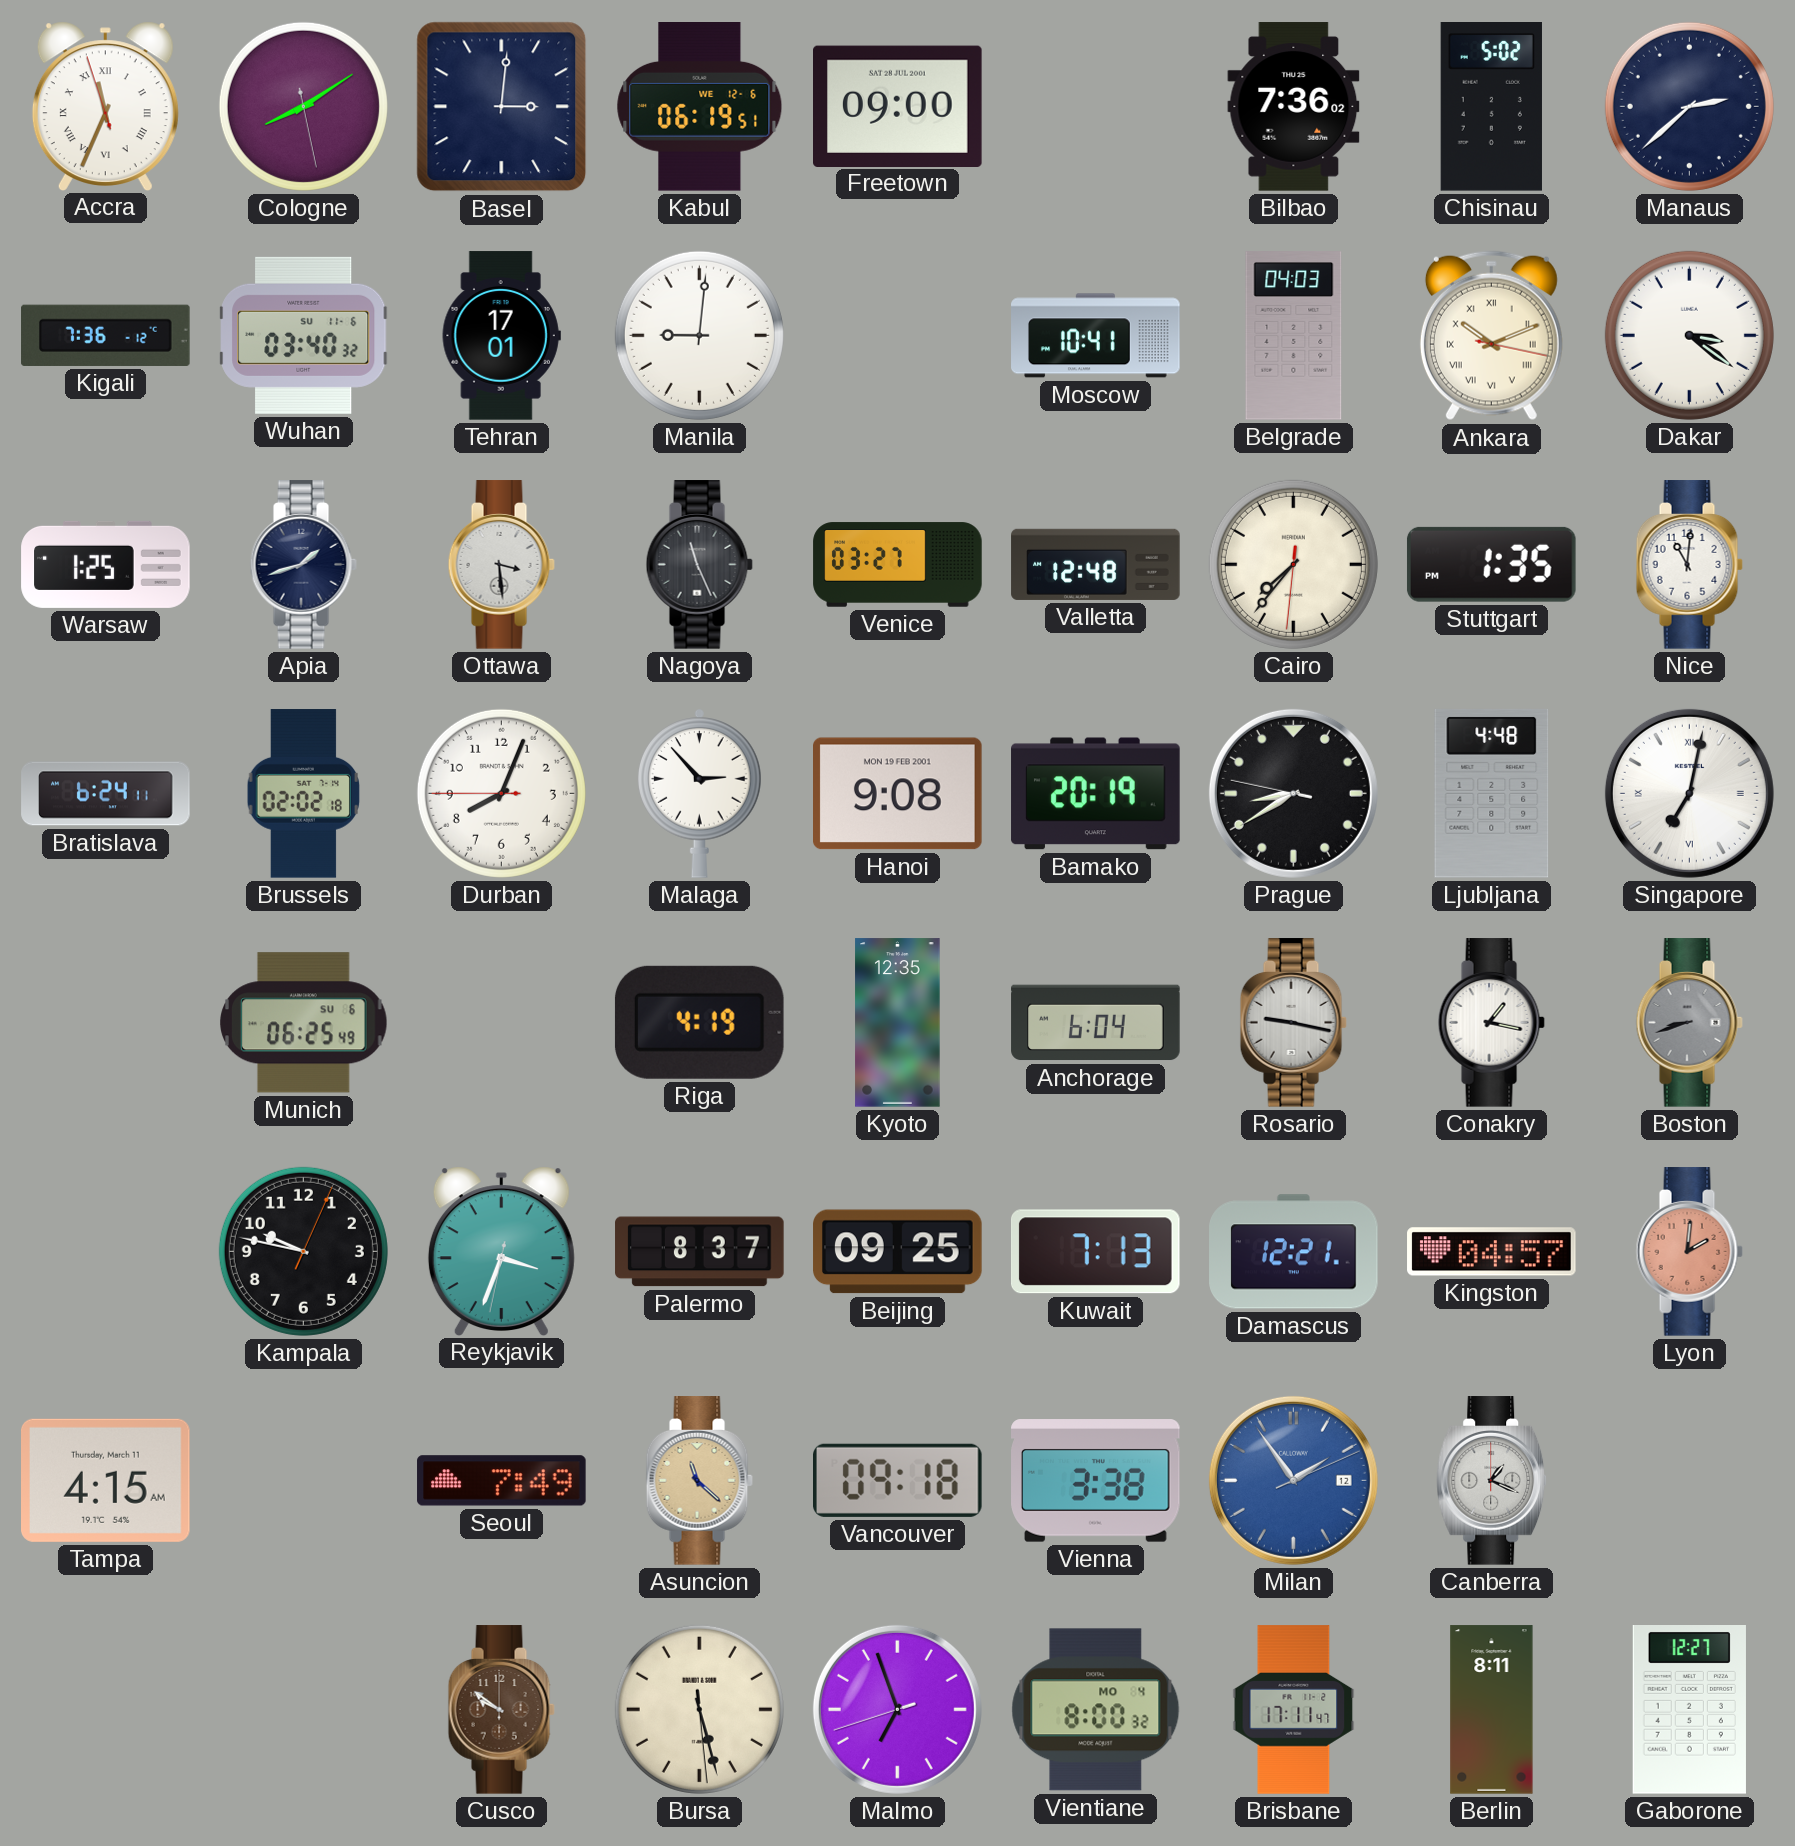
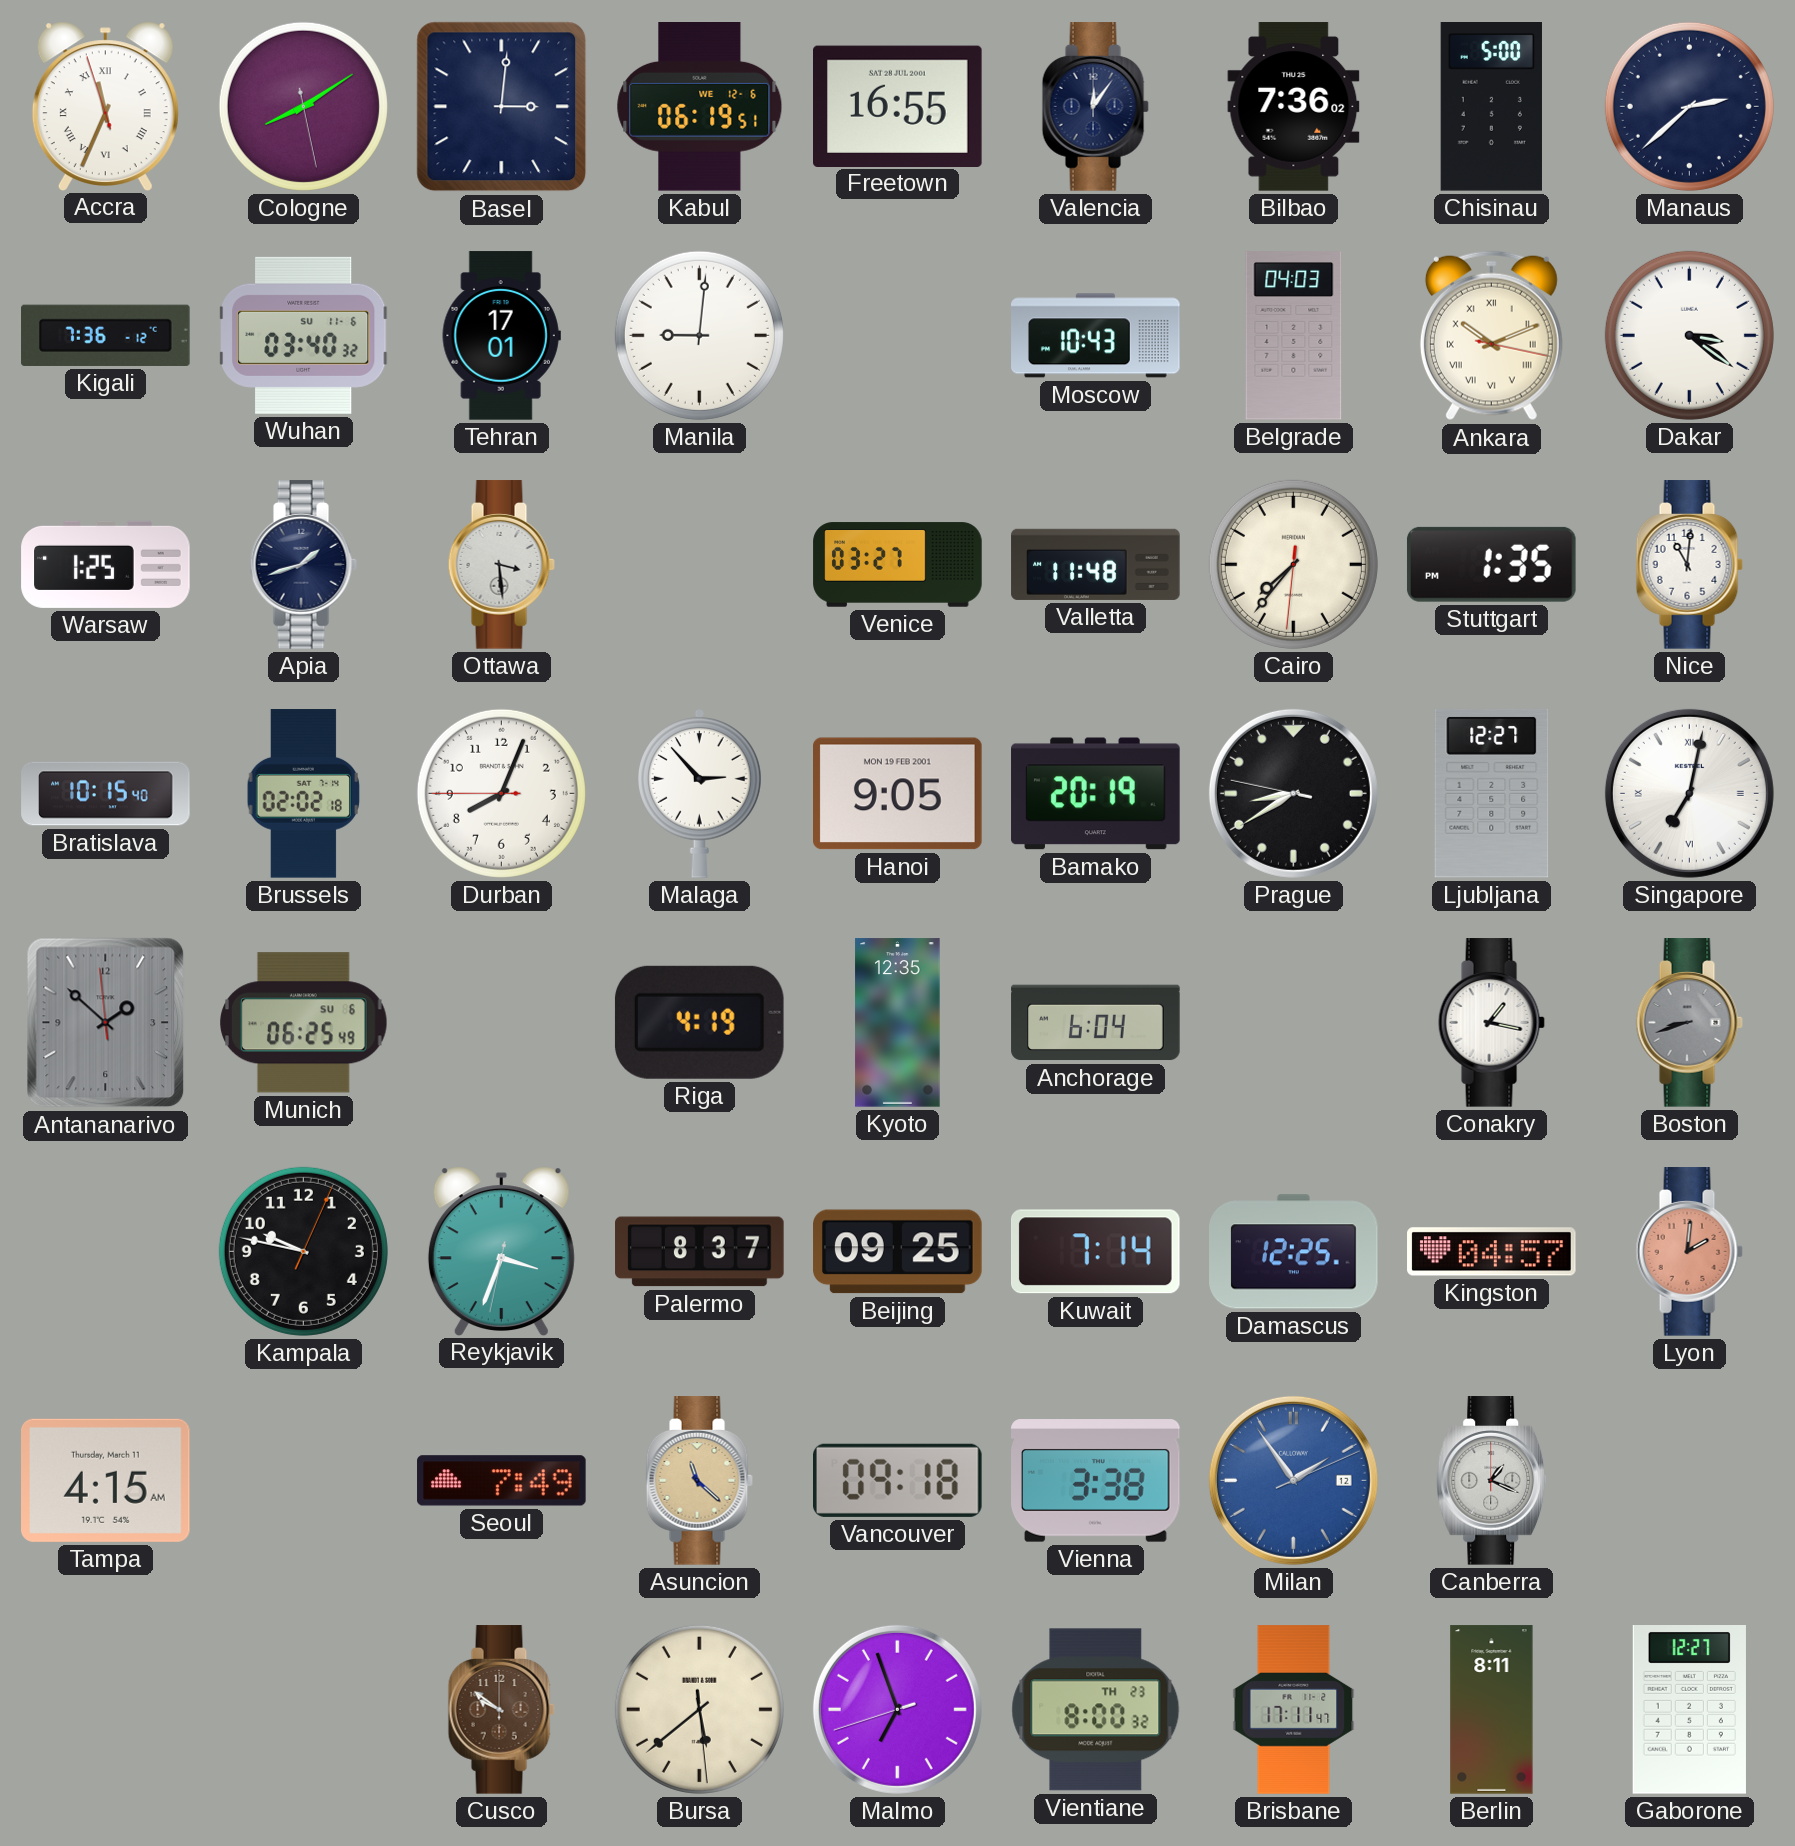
Freetown: 09:00 -> 16:55
Valencia: none -> 12:06
Chisinau: 5:02 -> 5:00
Moscow: 10:41 -> 10:43
Nagoya: 11:26 -> none
Valletta: 12:48 -> 11:48
Bratislava: 6:24 -> 10:15
Hanoi: 9:08 -> 9:05
Ljubljana: 4:48 -> 12:27
Antananarivo: none -> 1:51
Rosario: 9:17 -> none
Kuwait: 7:13 -> 7:14
Damascus: 12:21 -> 12:25
Bursa: 5:27 -> 5:38
Vientiane date: MO 4 -> TH 23
